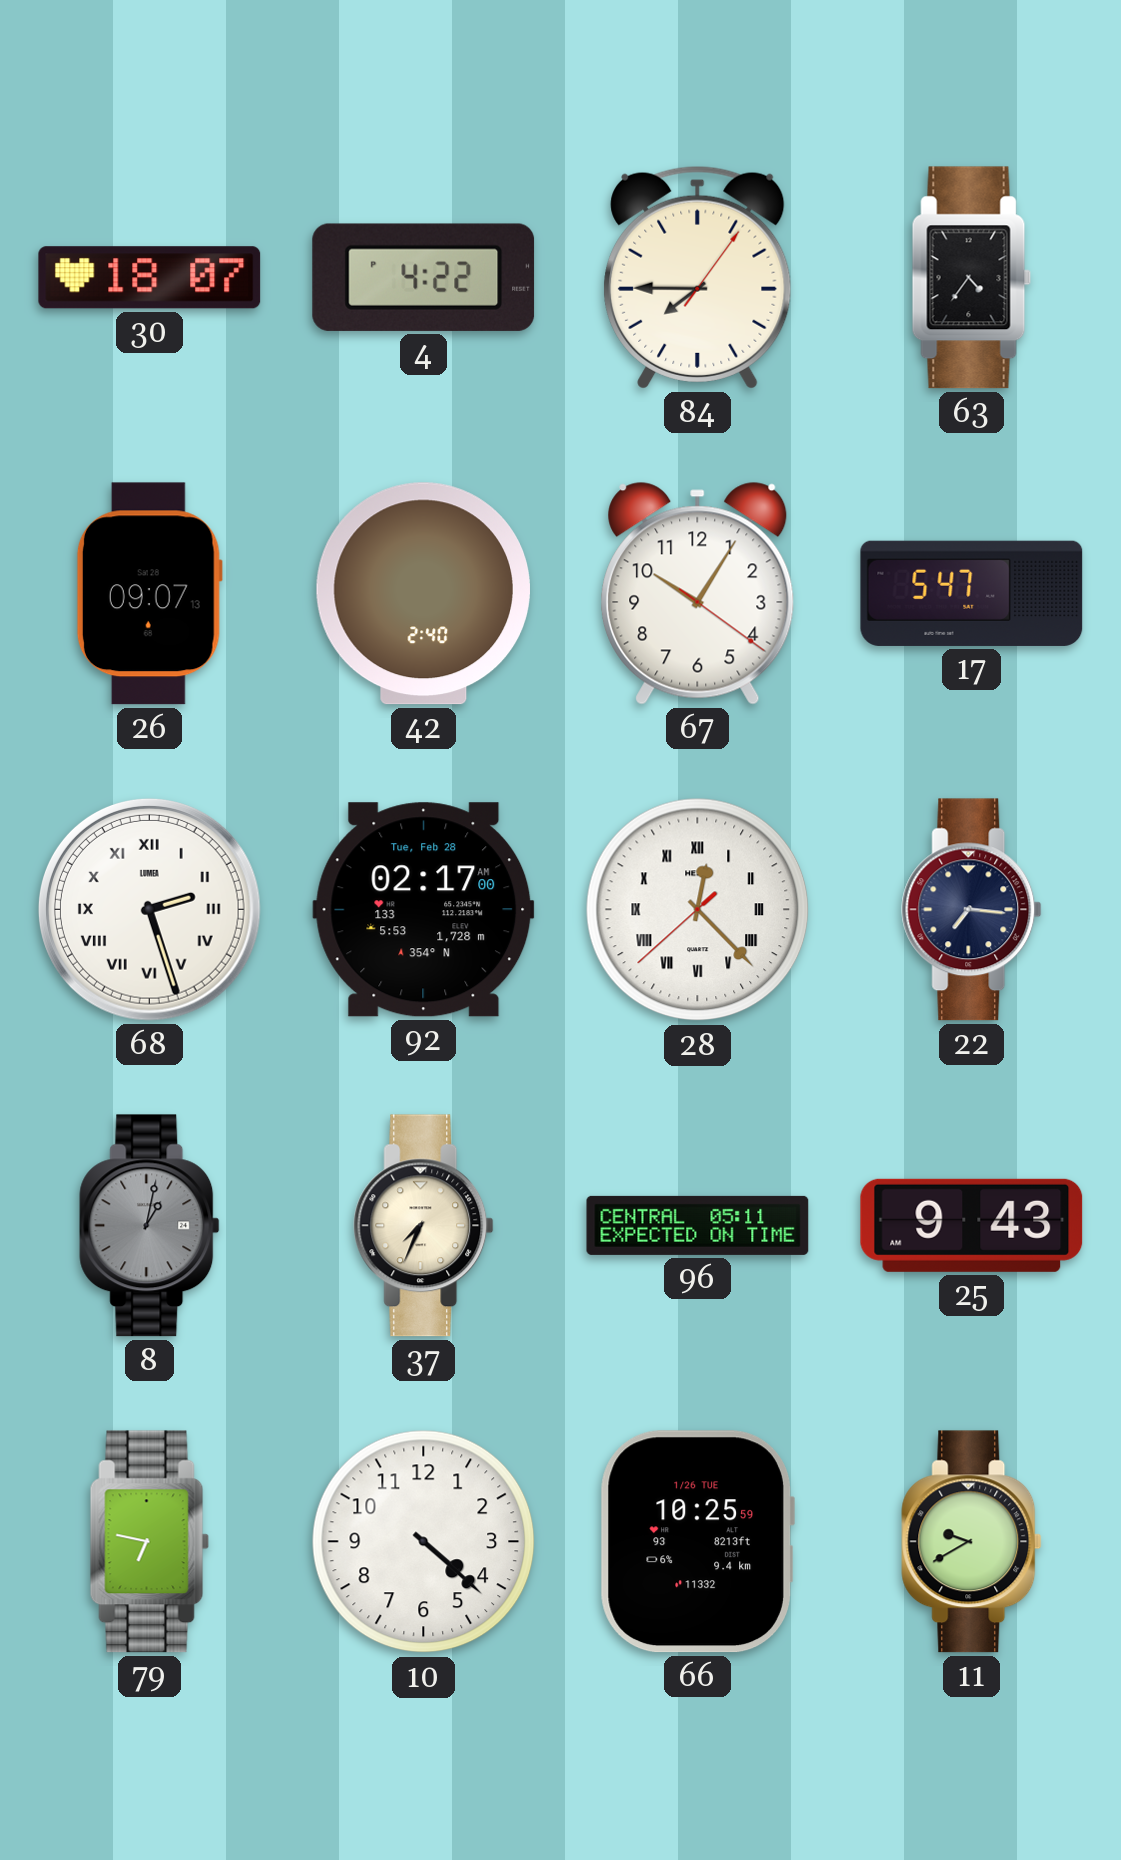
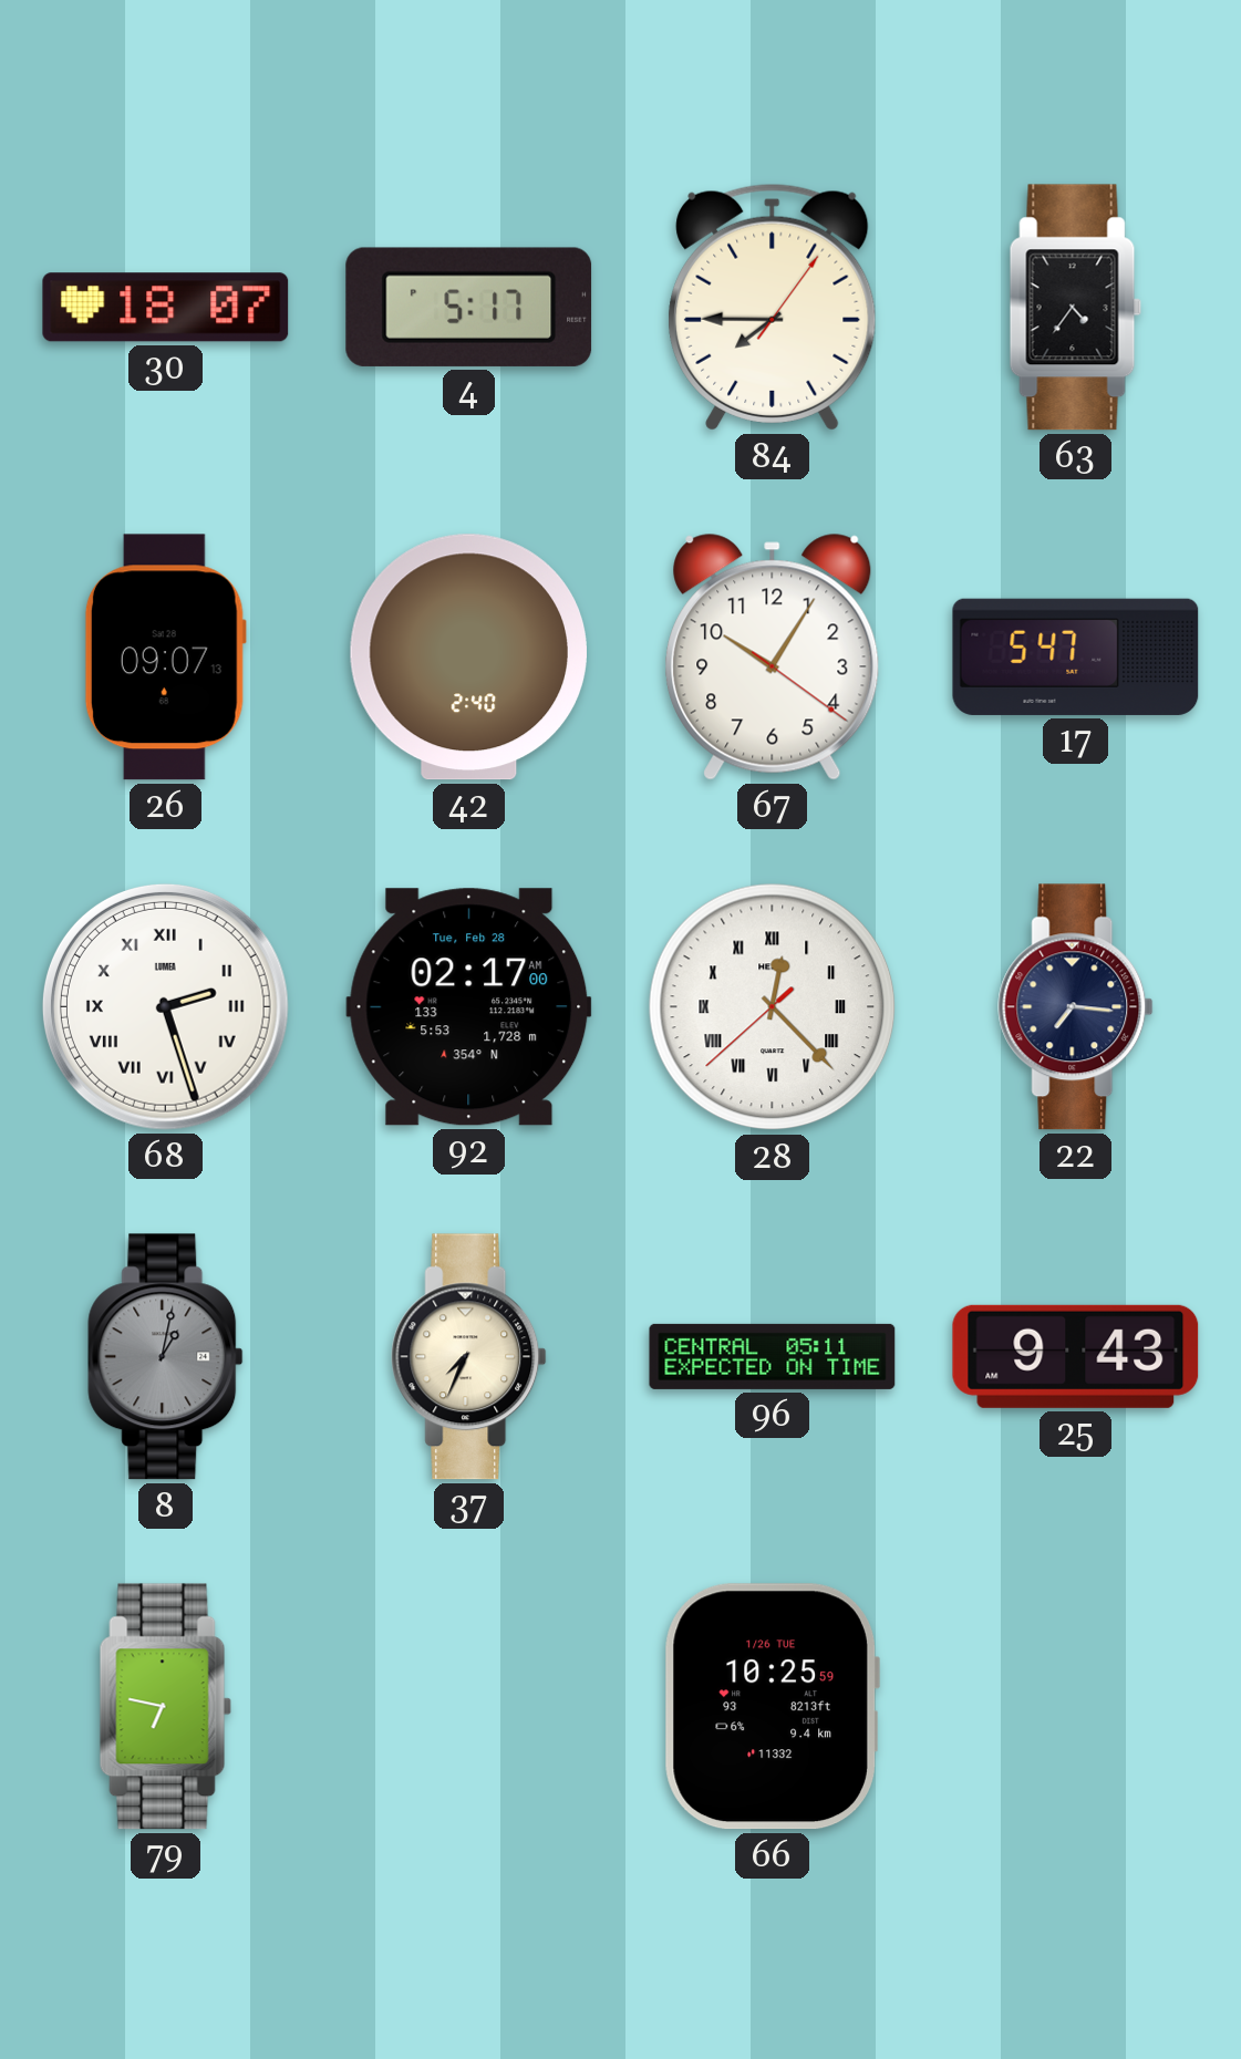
4: 4:22 -> 5:17
10: 4:22 -> none
11: 9:40 -> none
